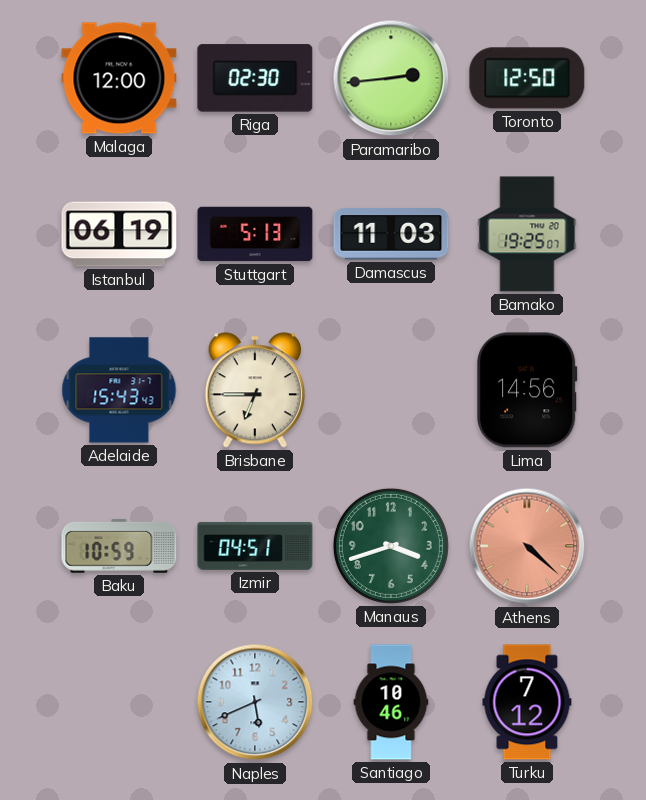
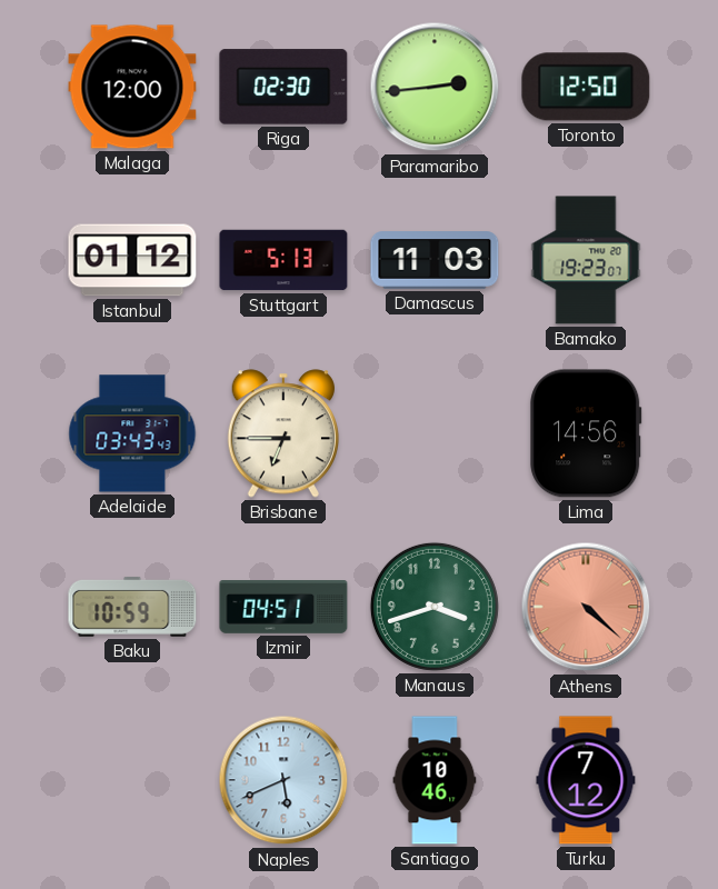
Istanbul: 06:19 -> 01:12
Bamako: 19:25 -> 19:23
Adelaide: 15:43 -> 03:43
